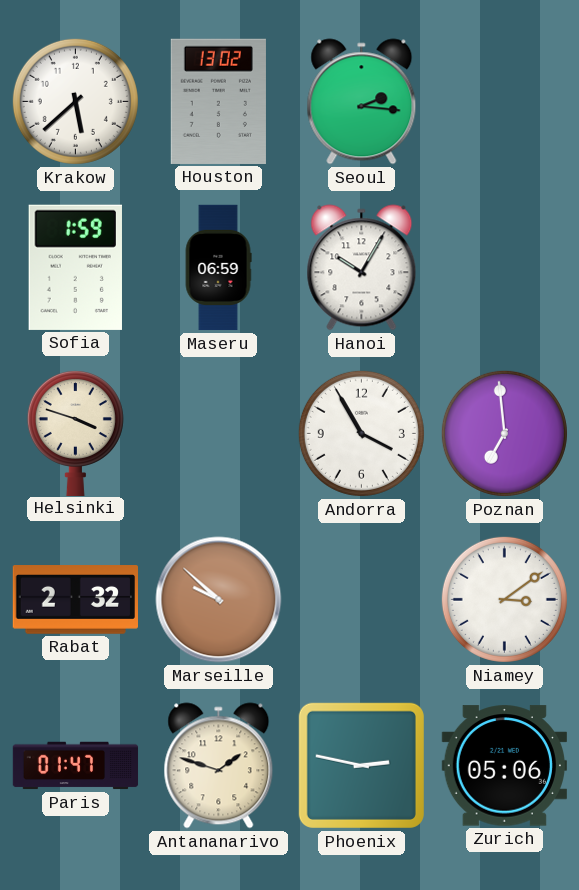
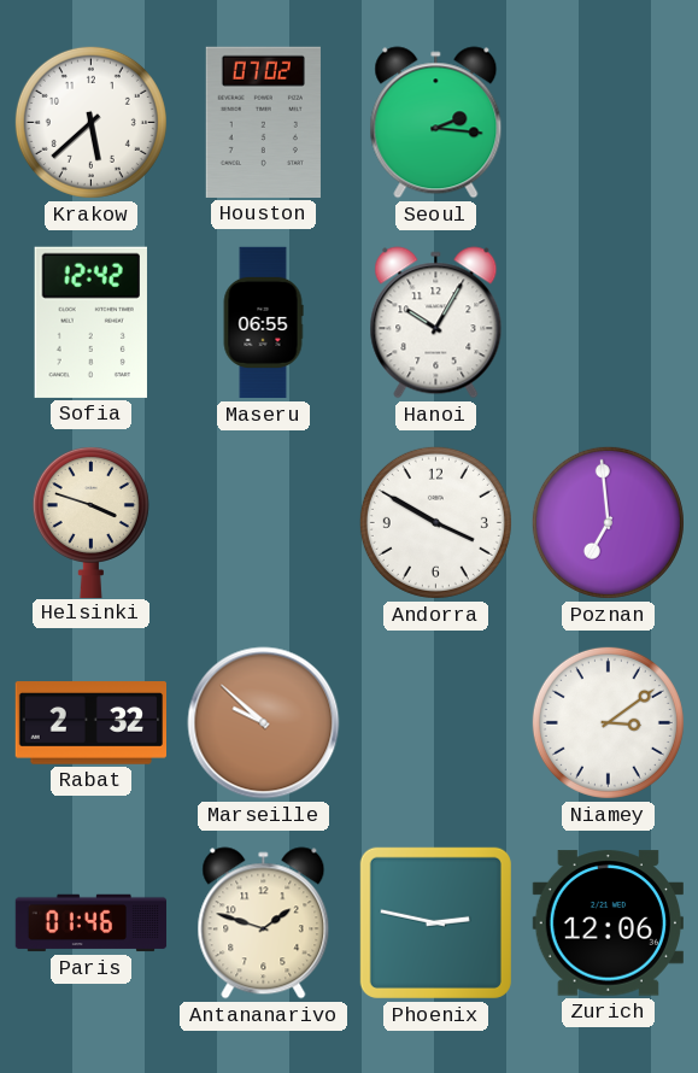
Houston: 13:02 -> 07:02
Sofia: 1:59 -> 12:42
Maseru: 06:59 -> 06:55
Andorra: 3:55 -> 3:50
Paris: 01:47 -> 01:46
Zurich: 05:06 -> 12:06
